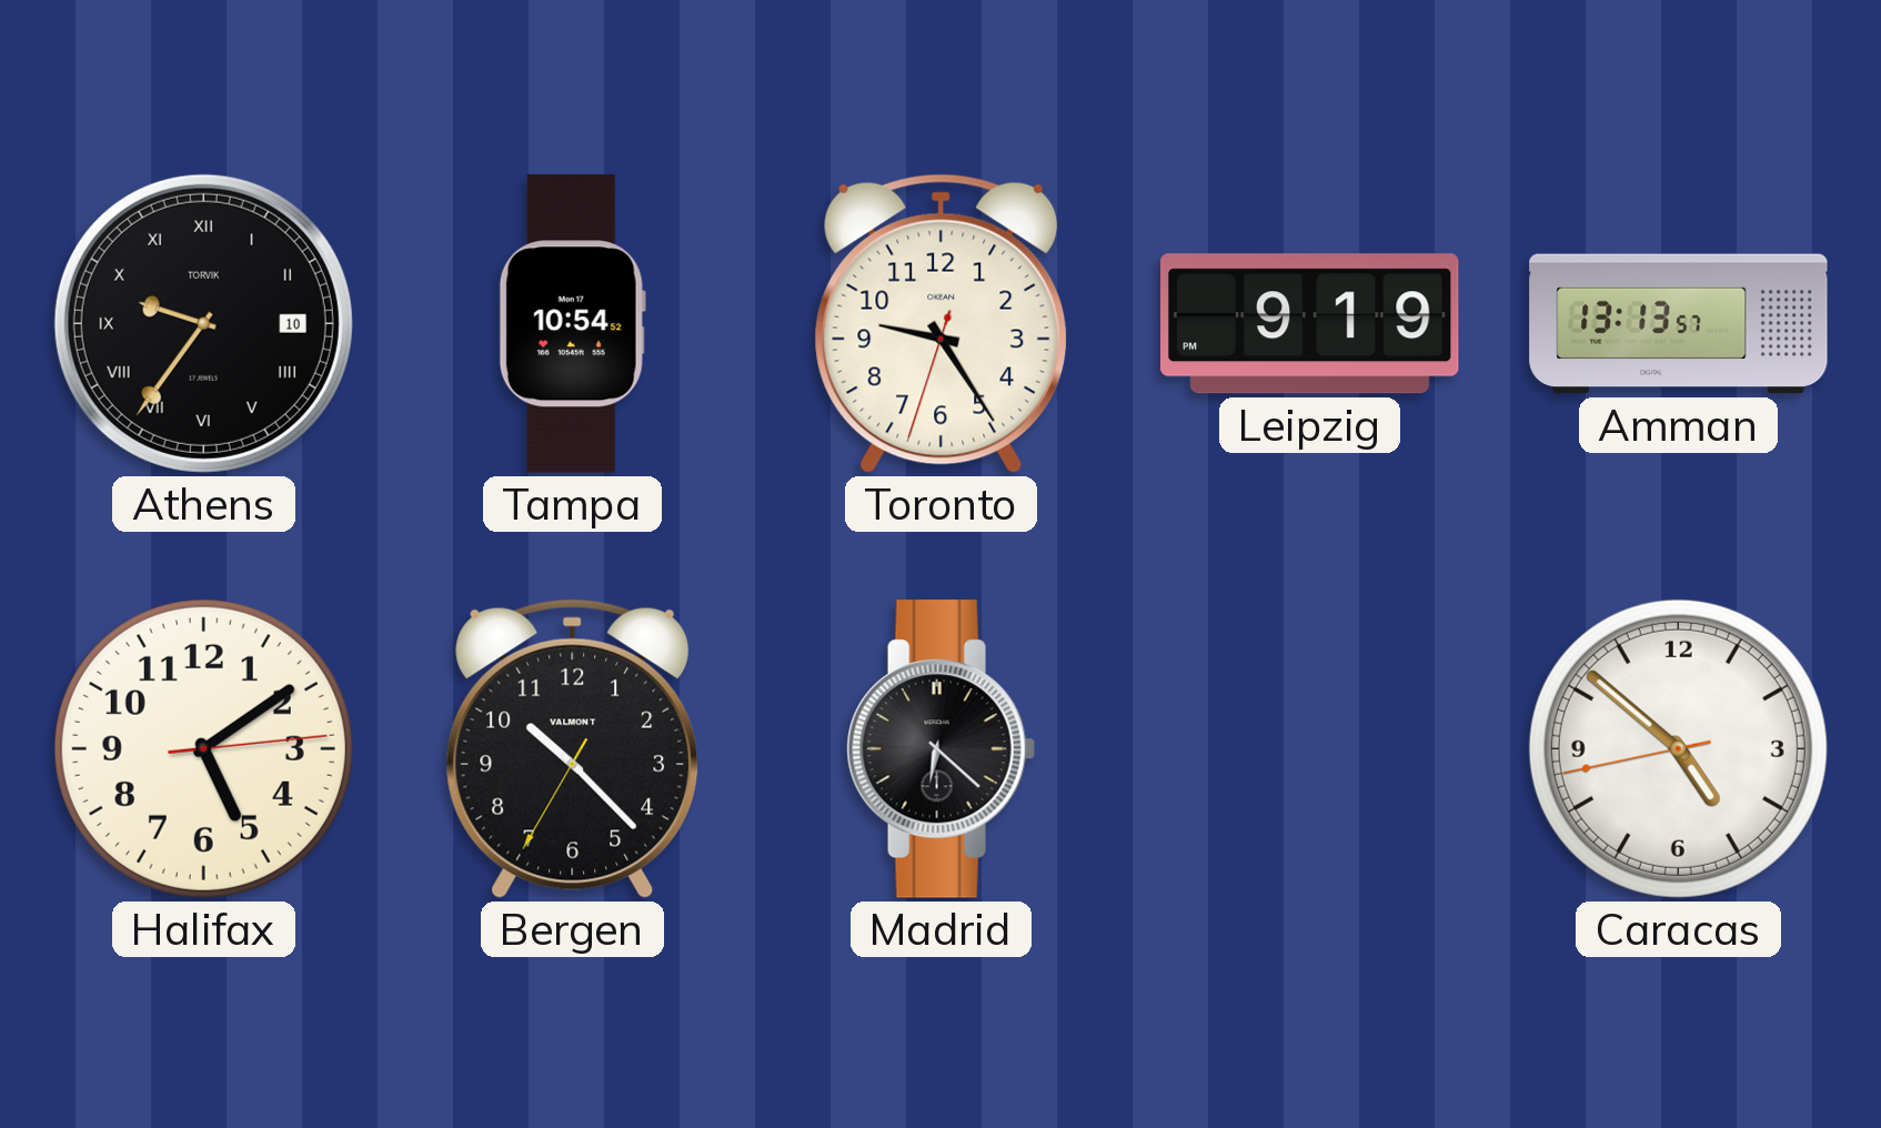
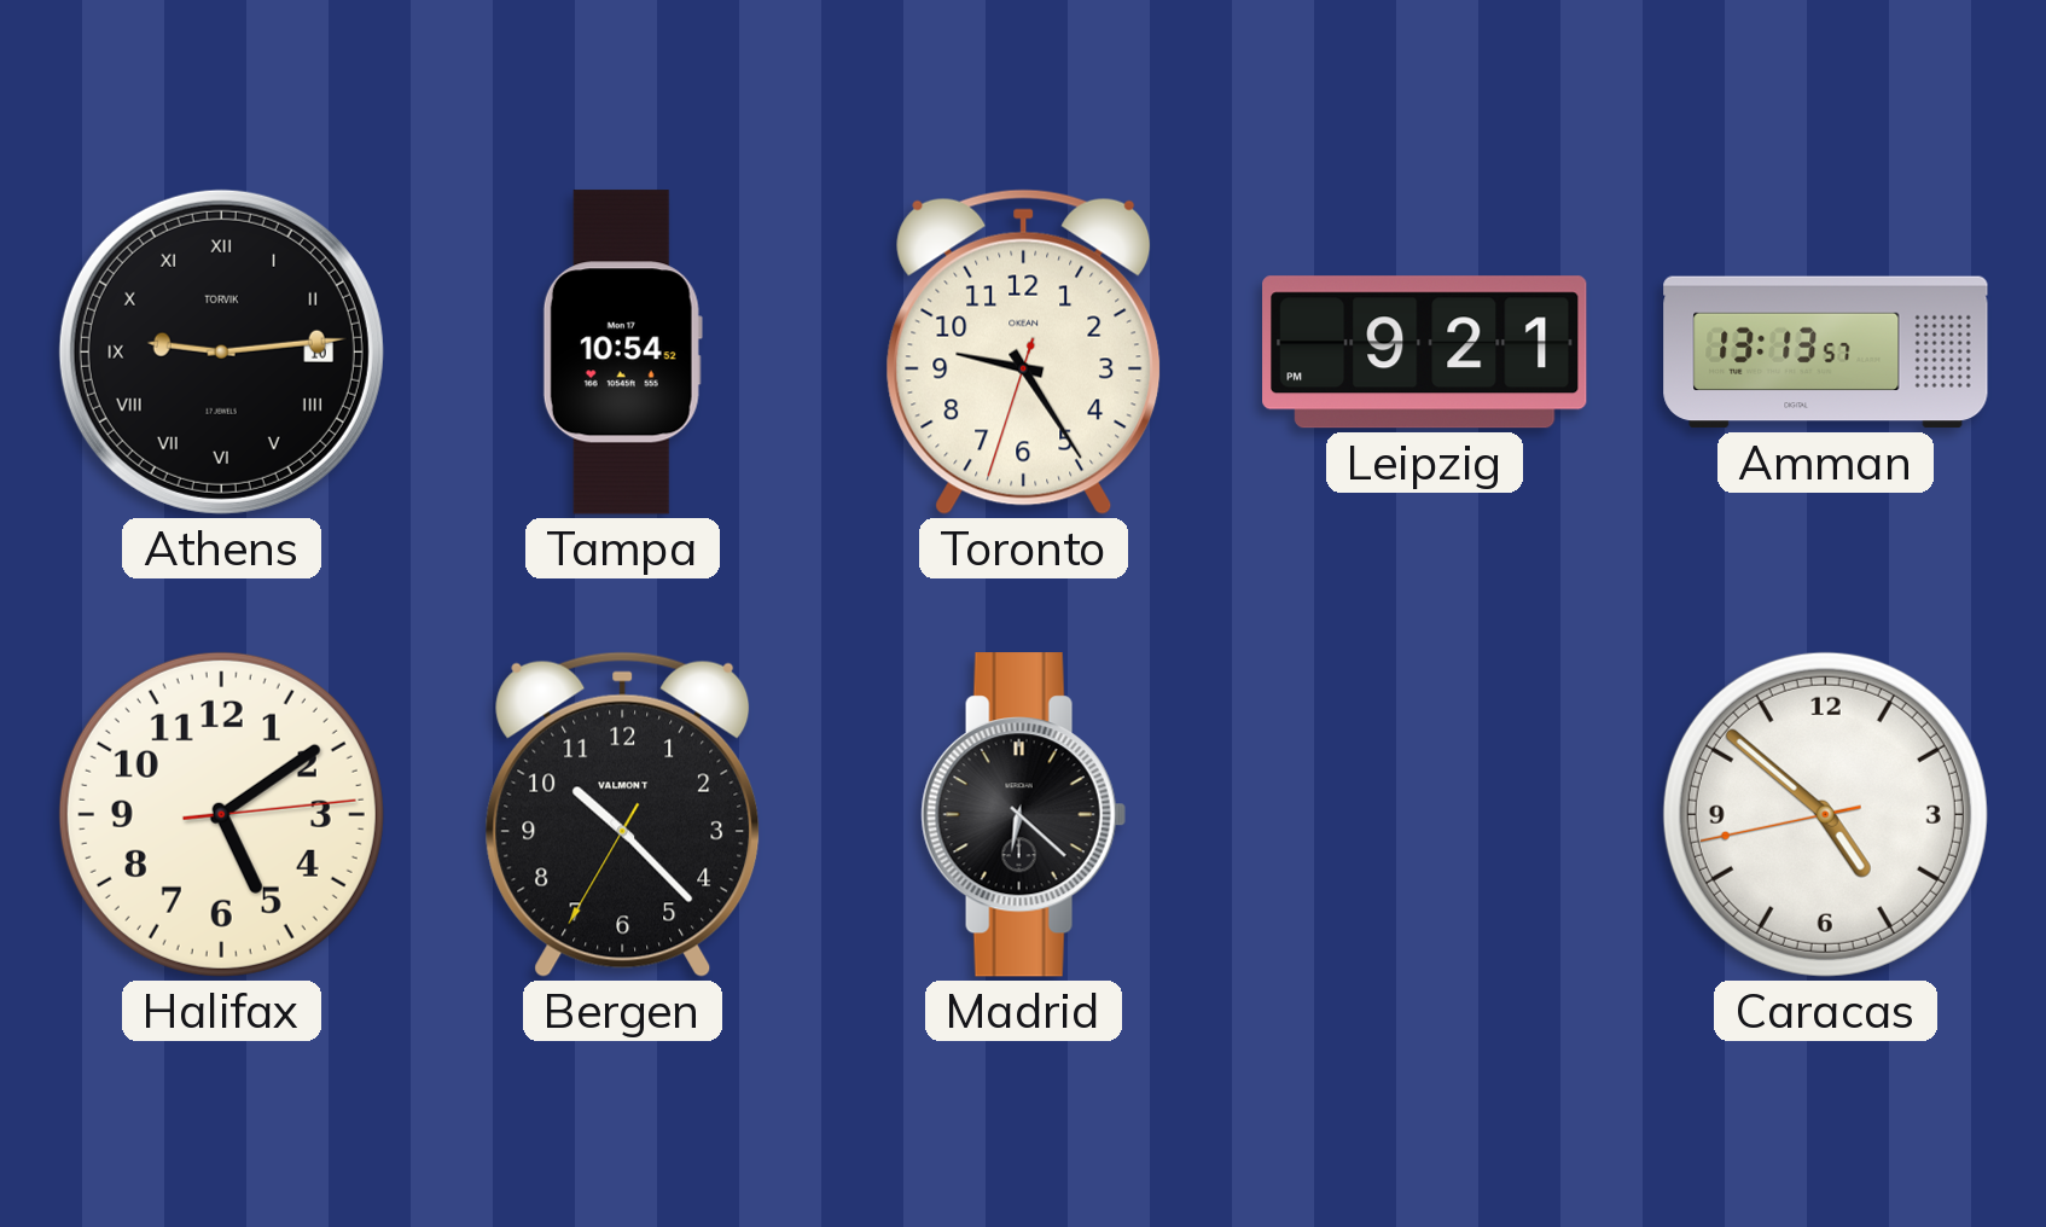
Athens: 9:36 -> 9:14
Leipzig: 9:19 -> 9:21
